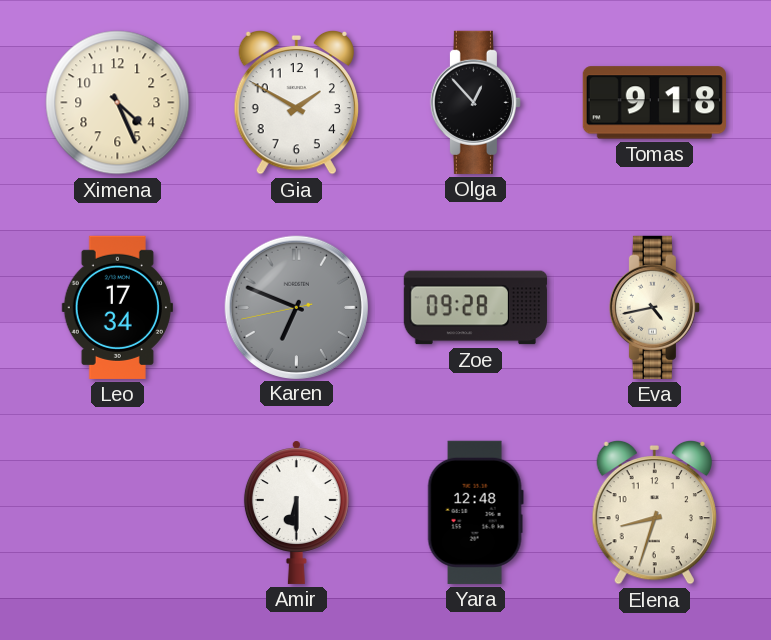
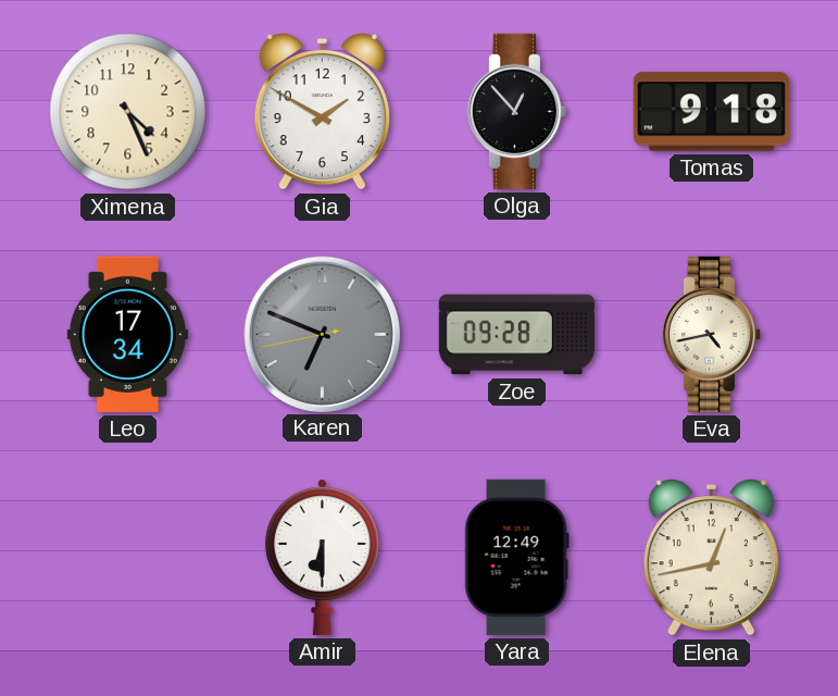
Yara: 12:48 -> 12:49
Elena: 8:33 -> 12:43
